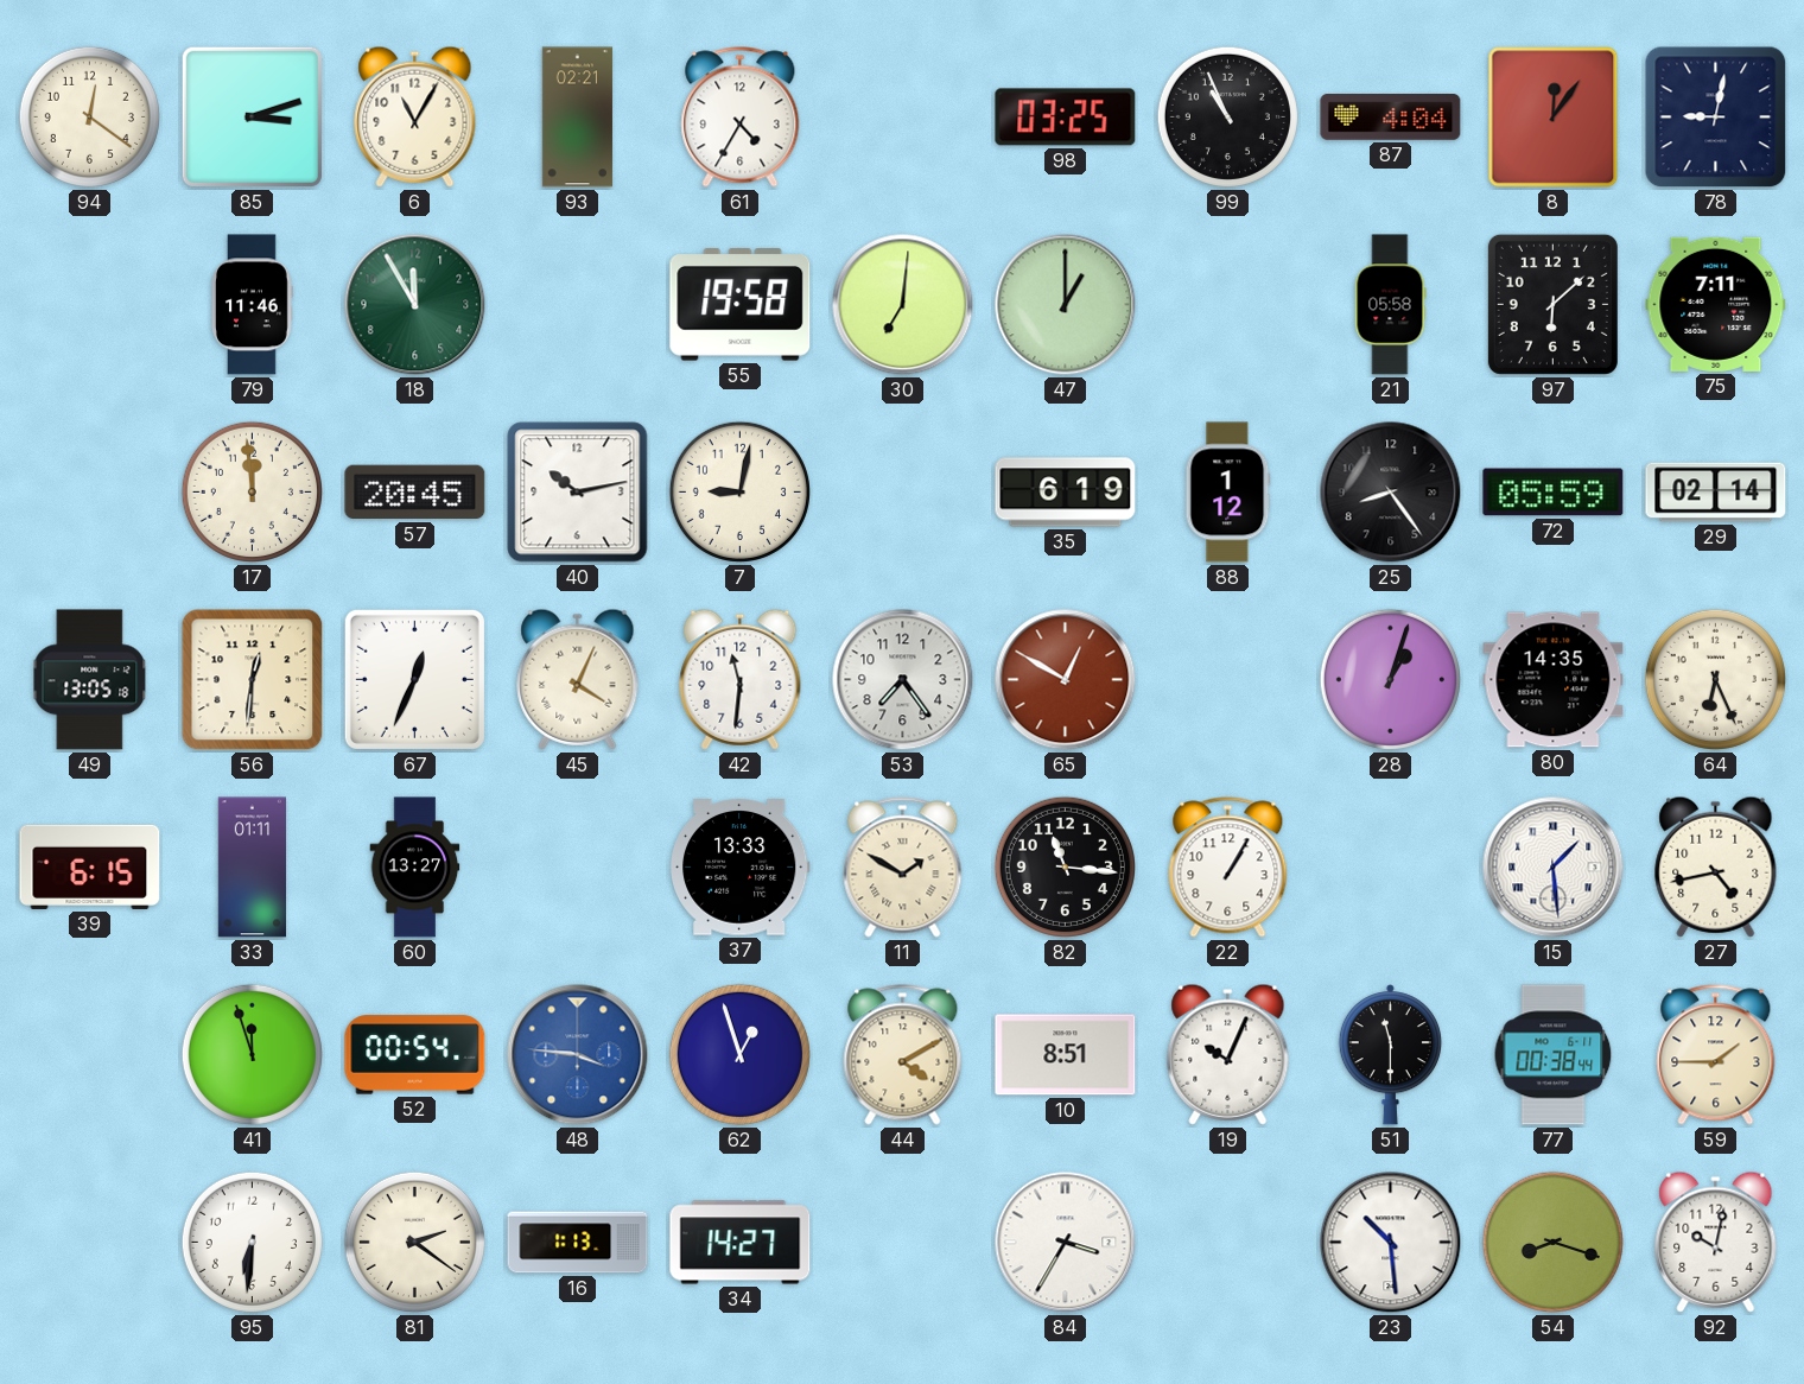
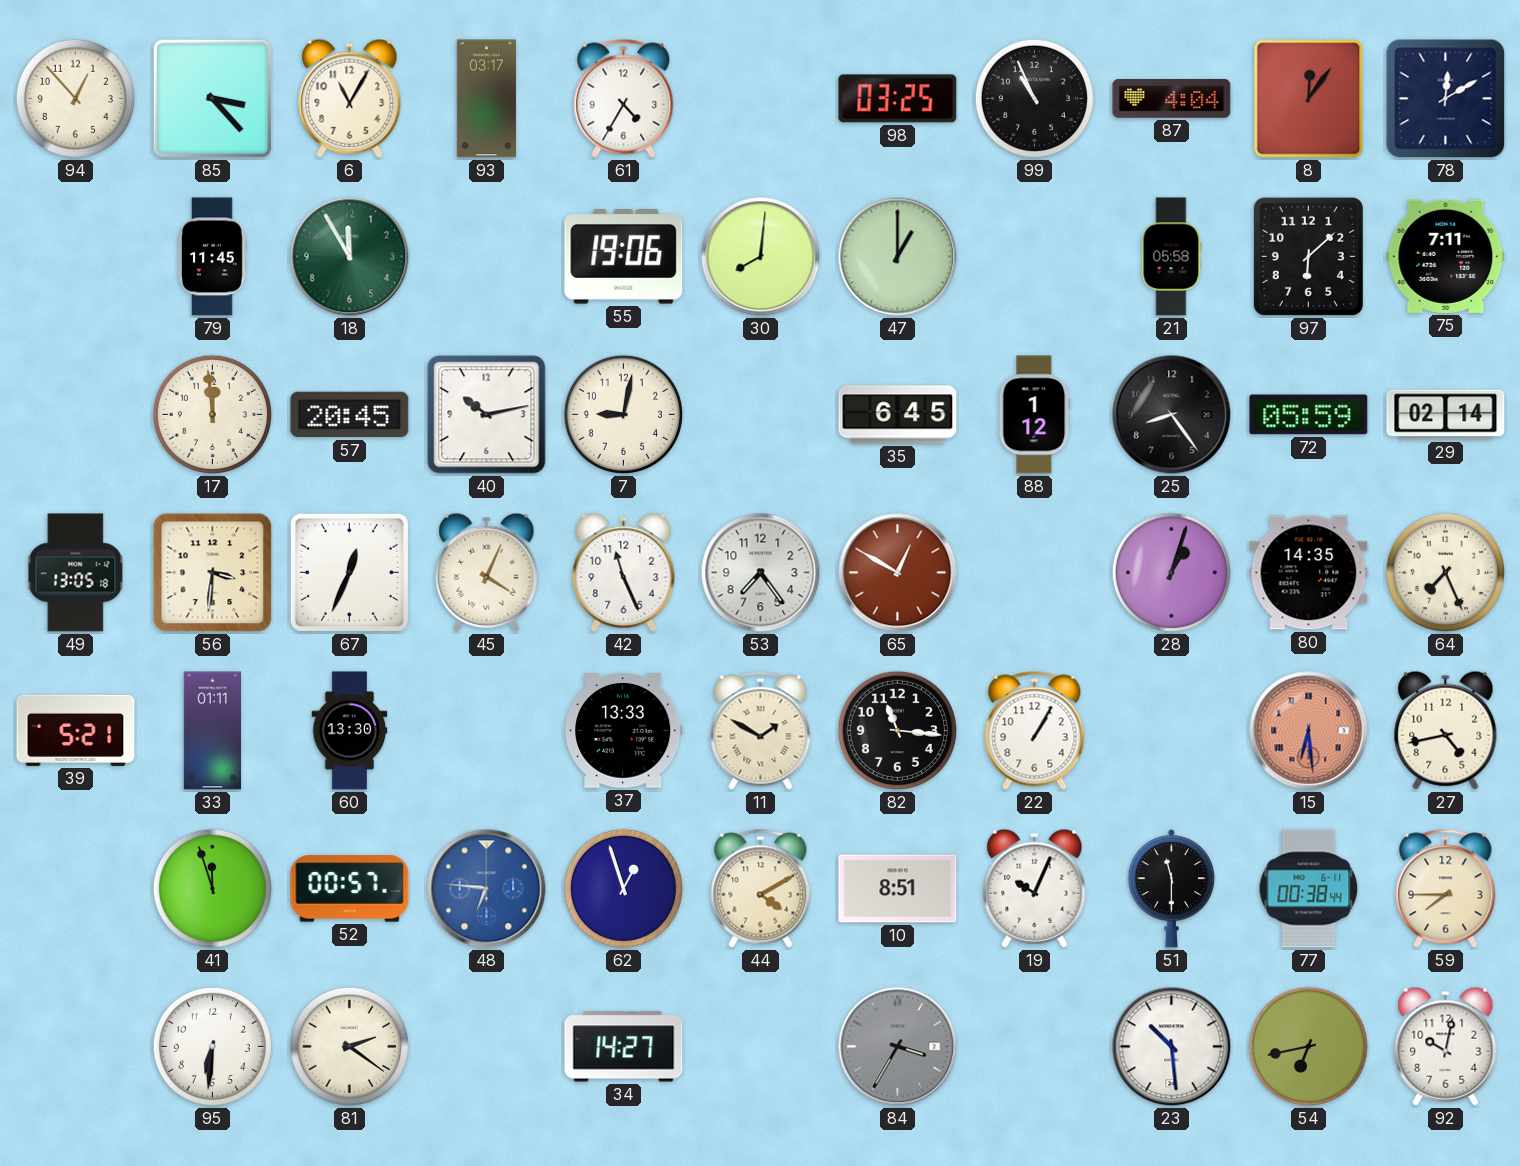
94: 12:21 -> 12:53
85: 3:12 -> 3:23
93: 02:21 -> 03:17
78: 9:02 -> 12:10
79: 11:46 -> 11:45
55: 19:58 -> 19:06
30: 7:01 -> 8:01
35: 6:19 -> 6:45
56: 12:31 -> 3:31
42: 11:31 -> 11:26
64: 6:26 -> 7:26
39: 6:15 -> 5:21
60: 13:27 -> 13:30
15: 1:29 -> 6:29
15 dial: white -> salmon
52: 00:54 -> 00:57
48: 3:46 -> 6:46
59: 1:45 -> 7:45
16: 1:13 -> none
84 dial: white -> grey
54: 8:18 -> 6:43
